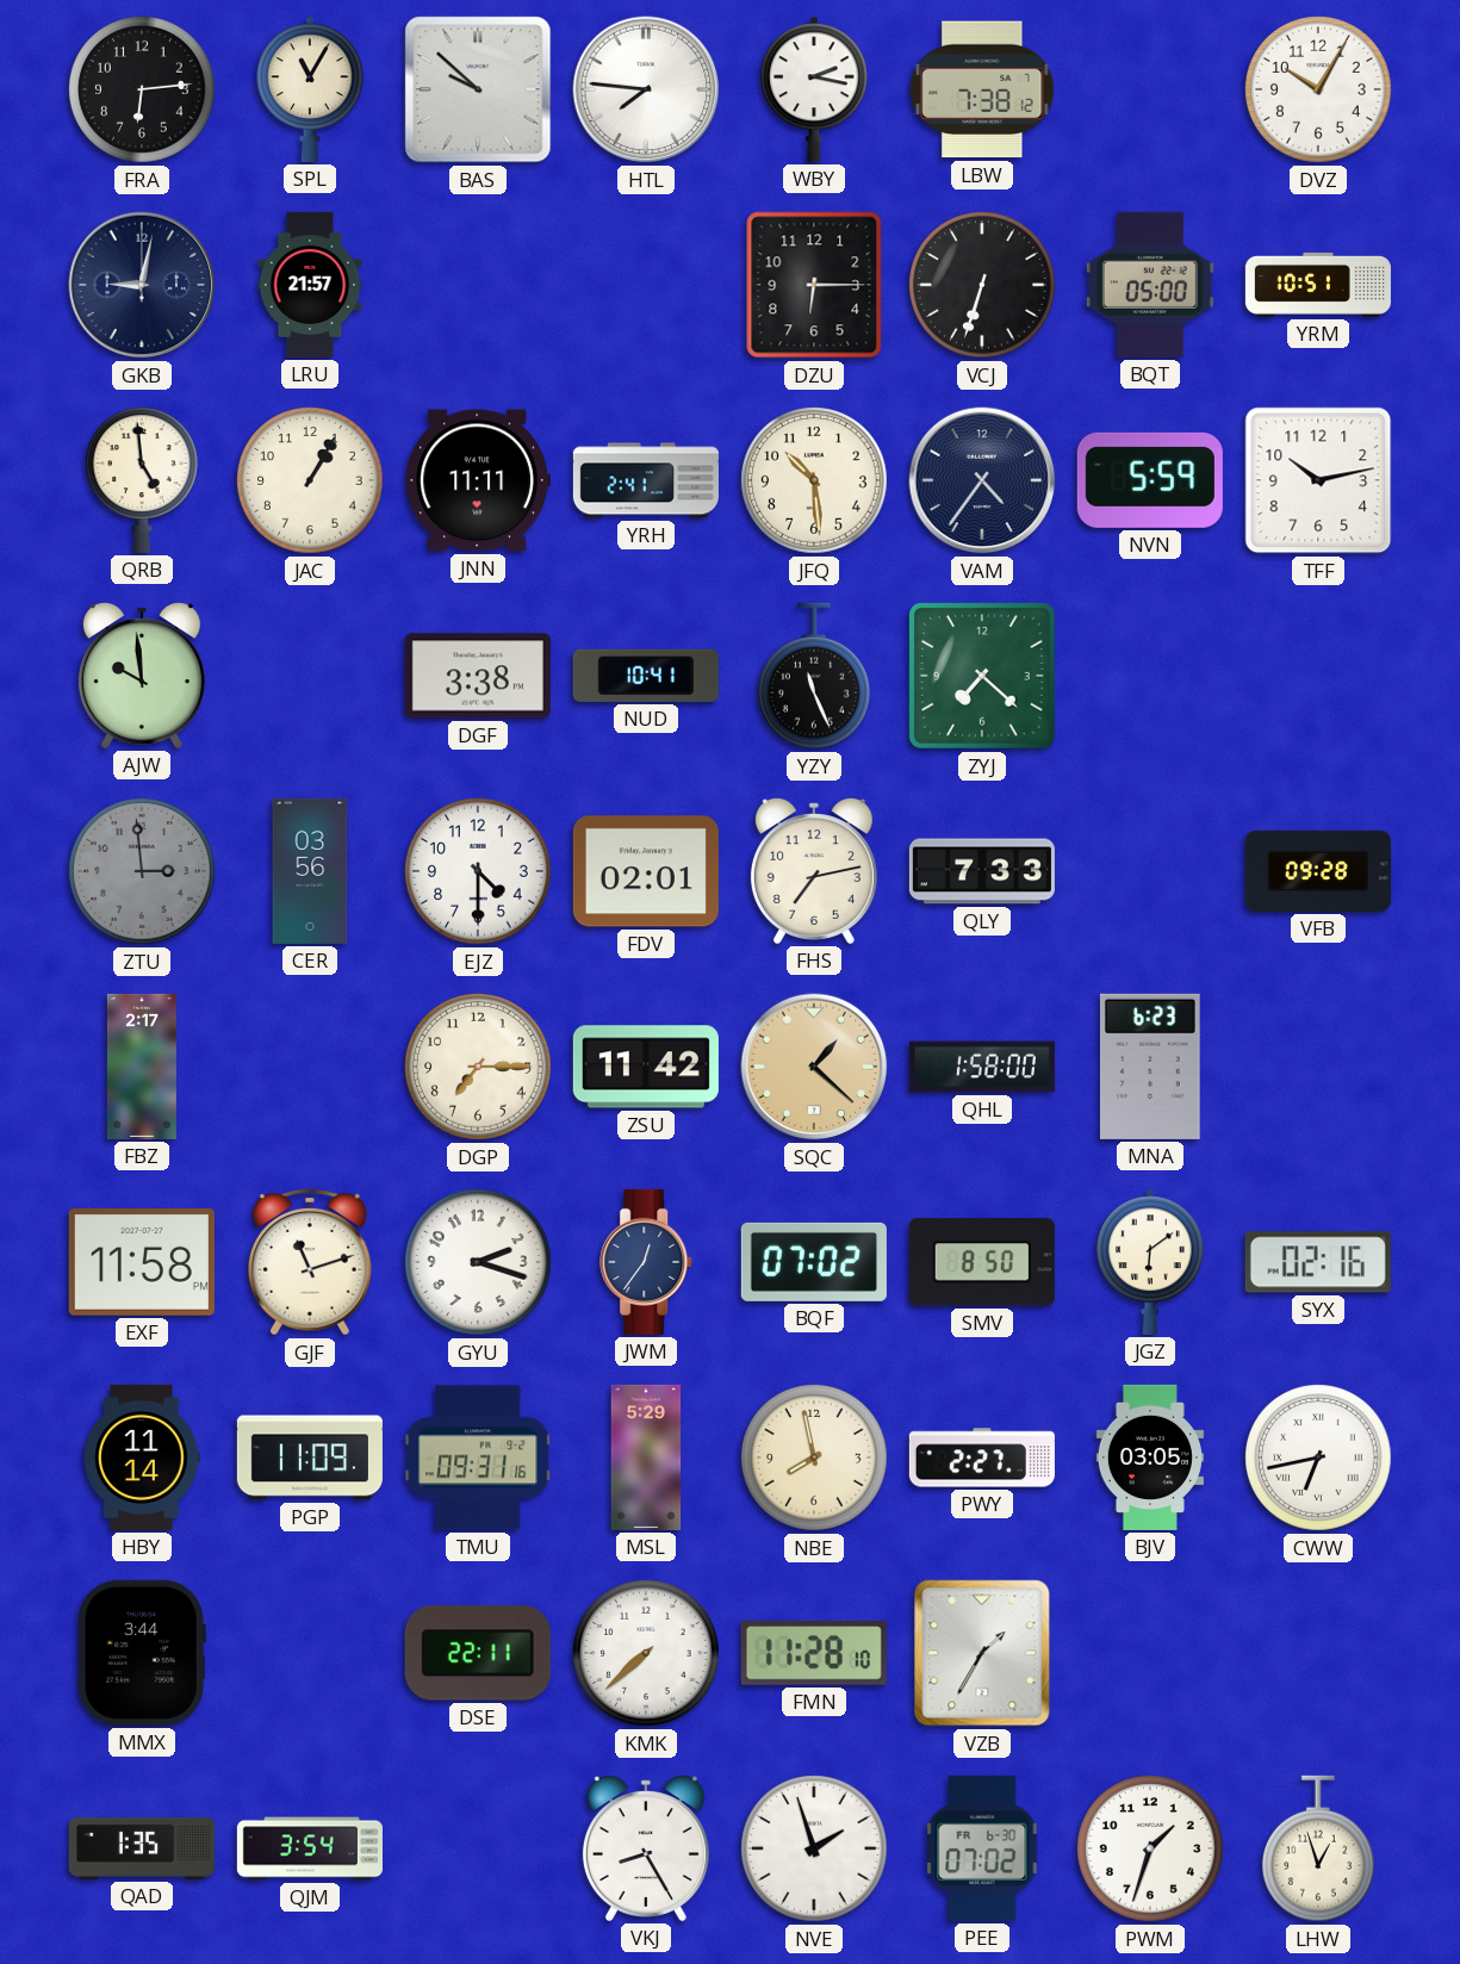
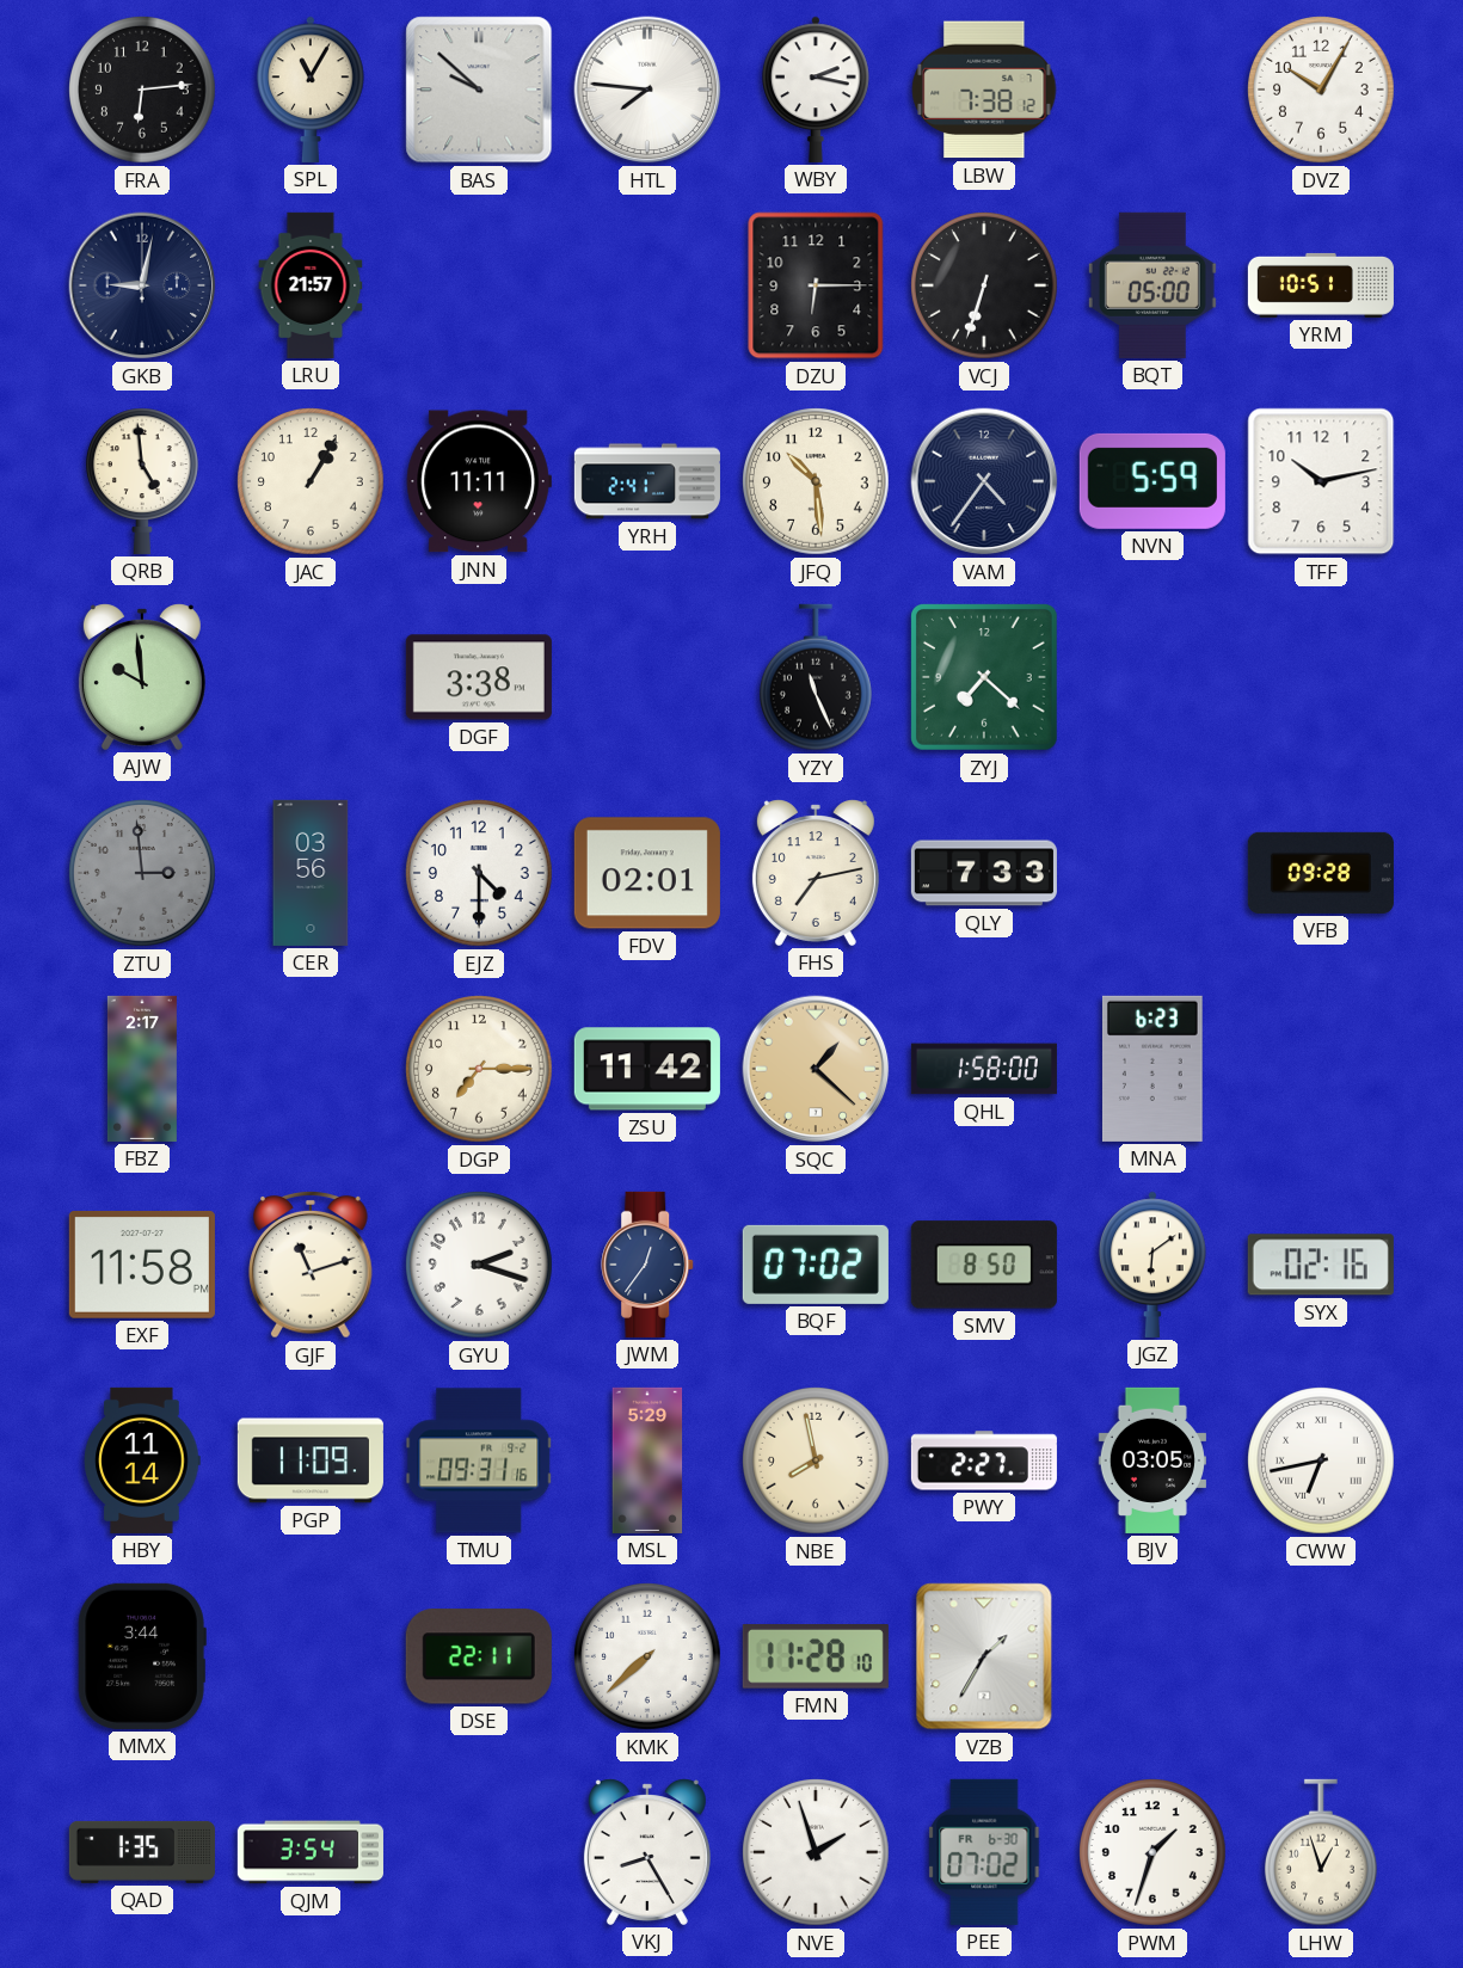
NUD: 10:41 -> none
